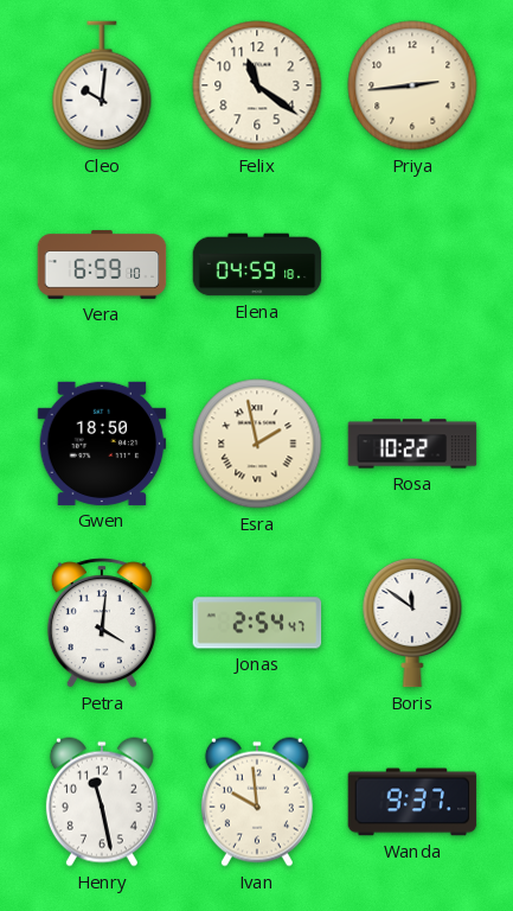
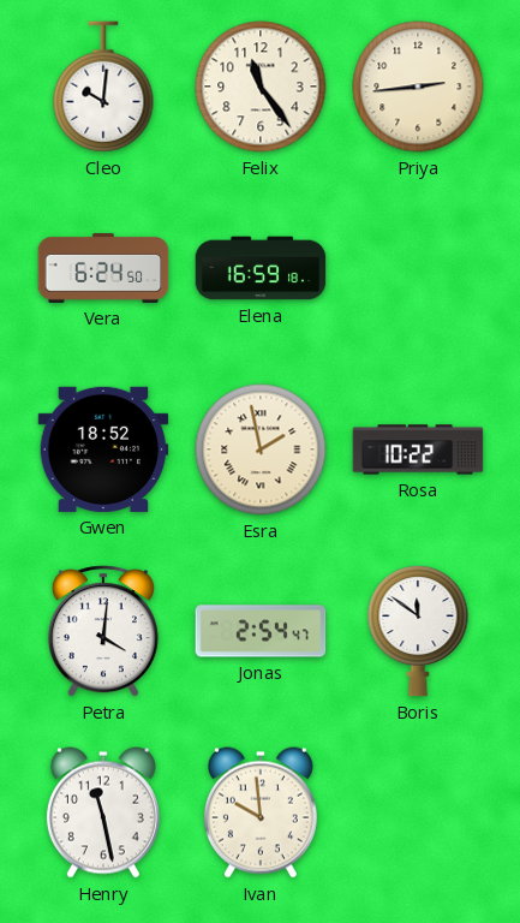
Felix: 11:21 -> 11:24
Vera: 6:59 -> 6:24
Elena: 04:59 -> 16:59
Gwen: 18:50 -> 18:52
Wanda: 9:37 -> none
